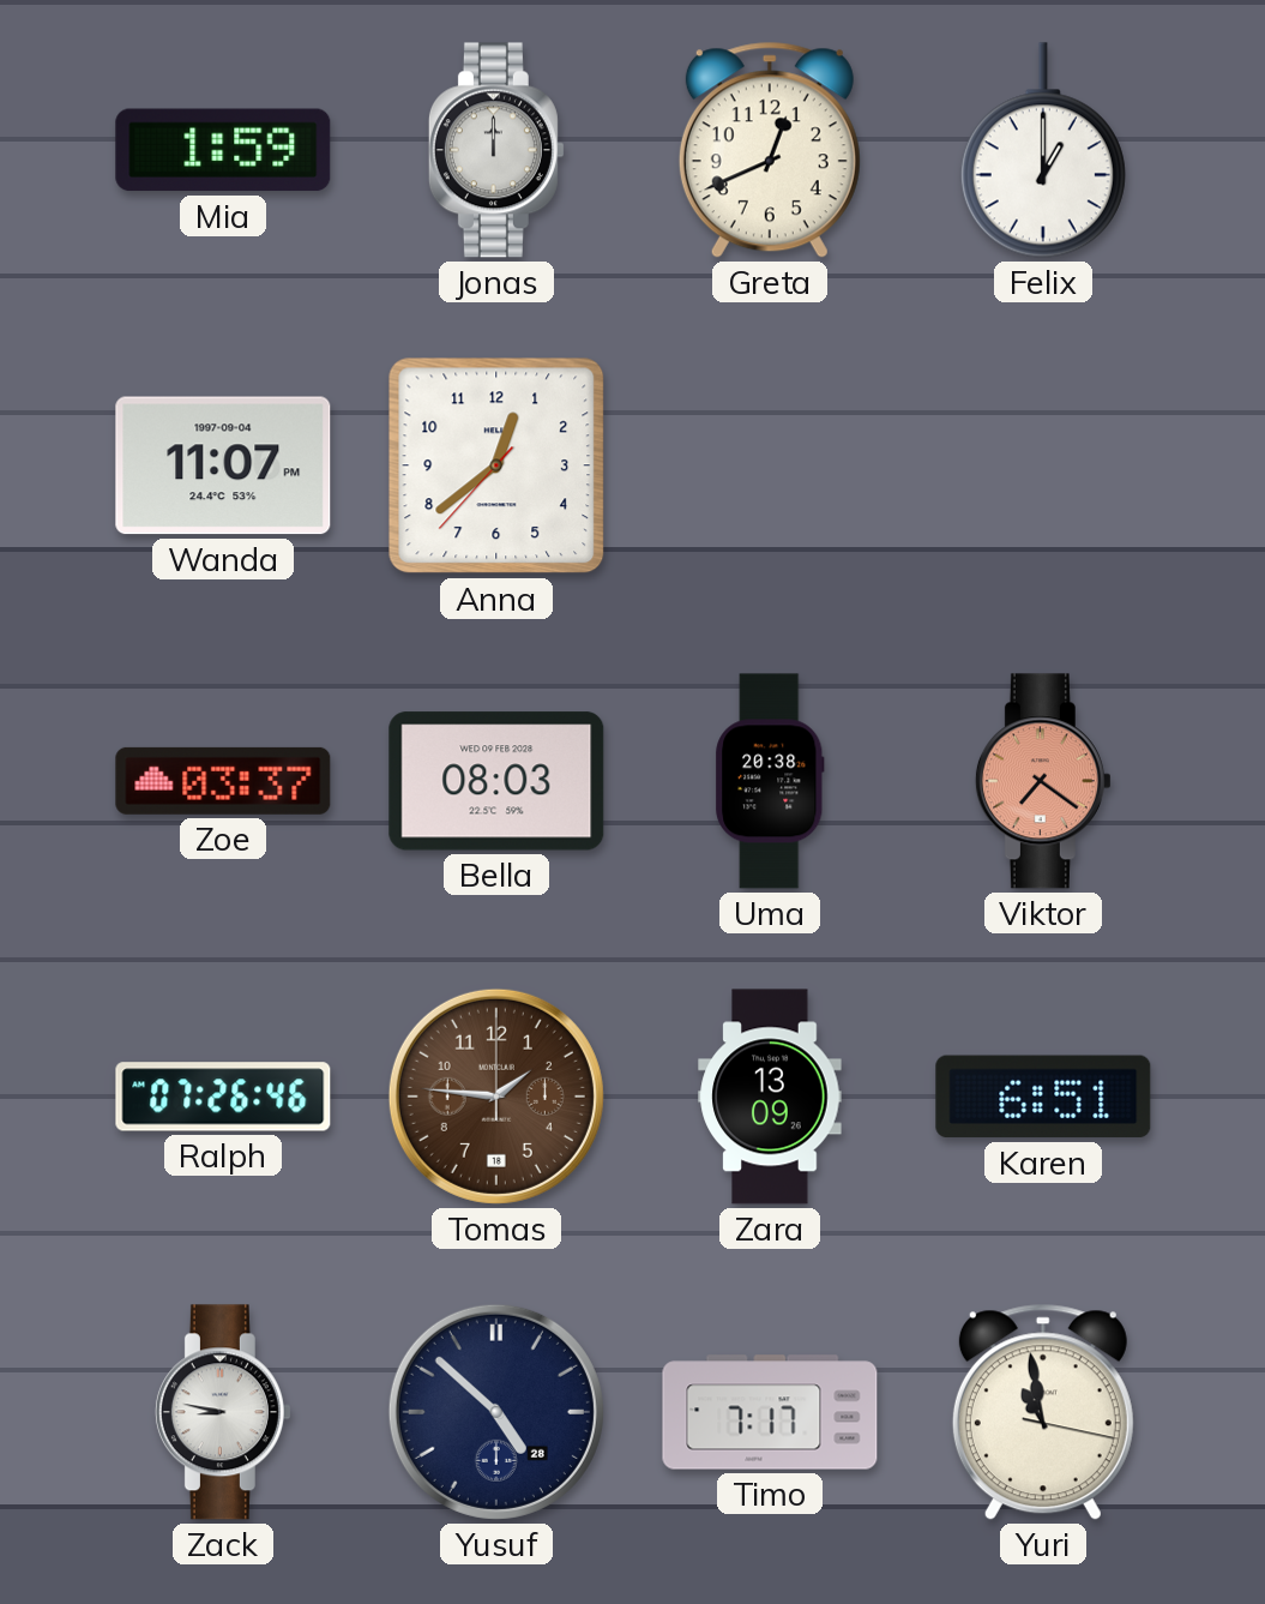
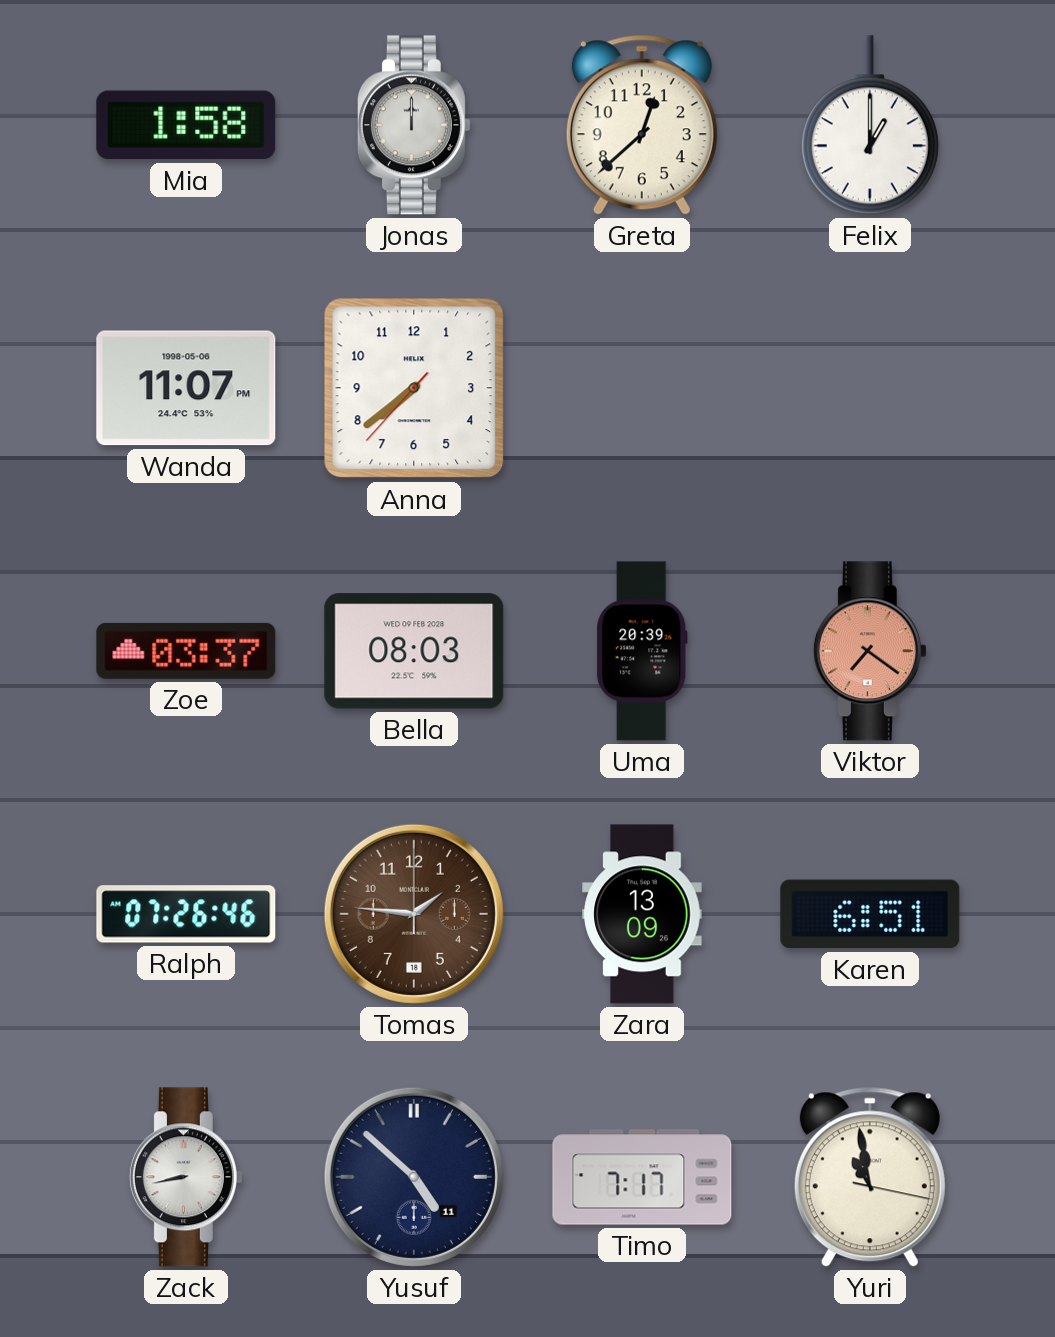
Mia: 1:59 -> 1:58
Greta: 12:41 -> 12:38
Wanda date: 1997-09-04 -> 1998-05-06
Anna: 12:38 -> 7:38
Uma: 20:38 -> 20:39
Zack: 8:47 -> 8:43
Yusuf date: 28 -> 11
